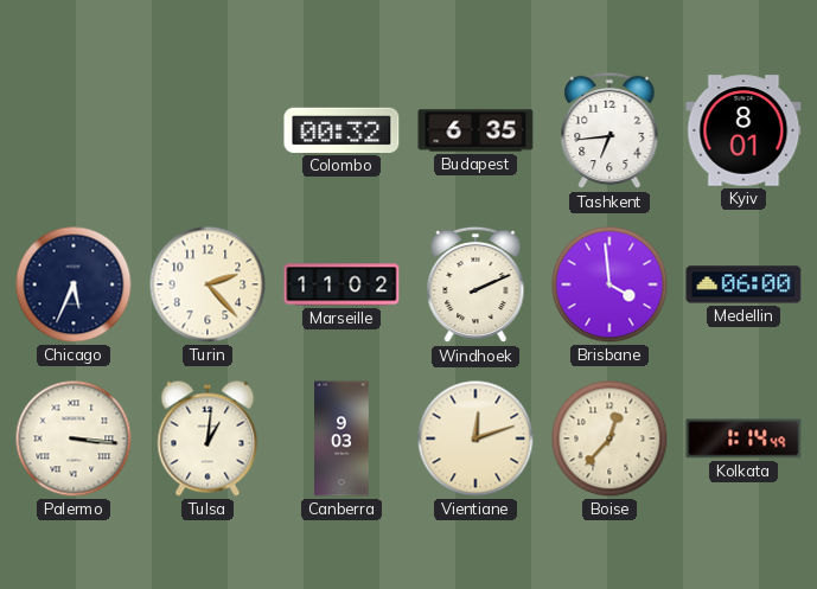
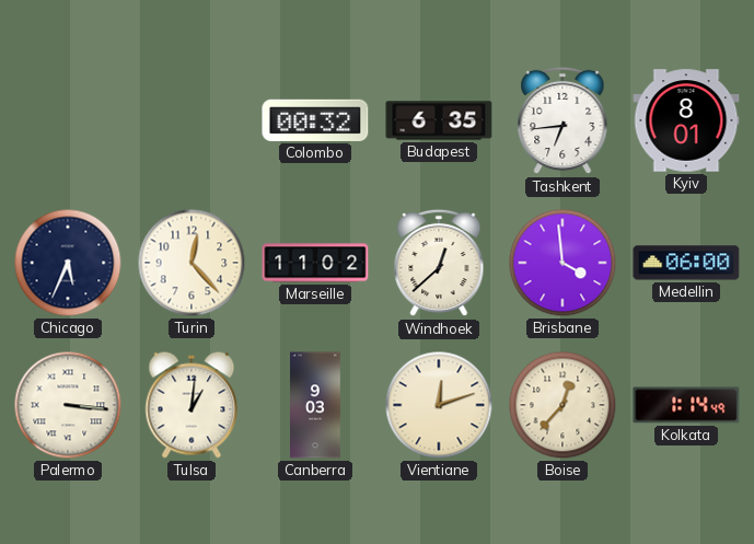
Turin: 2:23 -> 12:23
Windhoek: 2:11 -> 12:38
